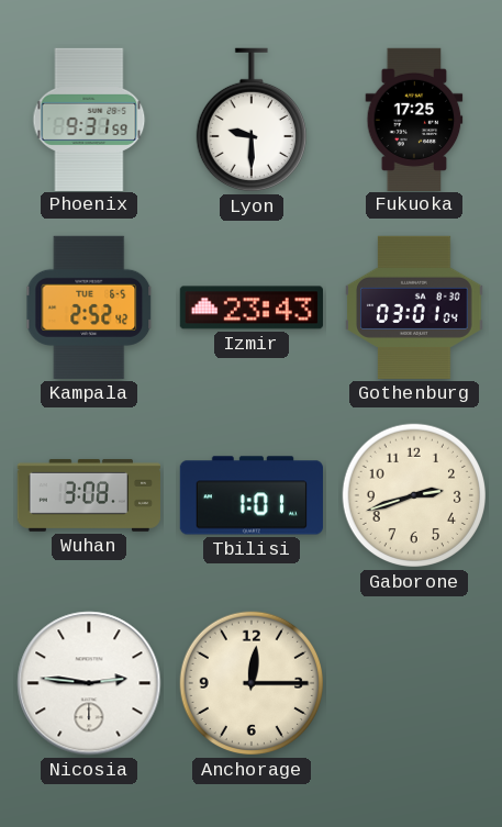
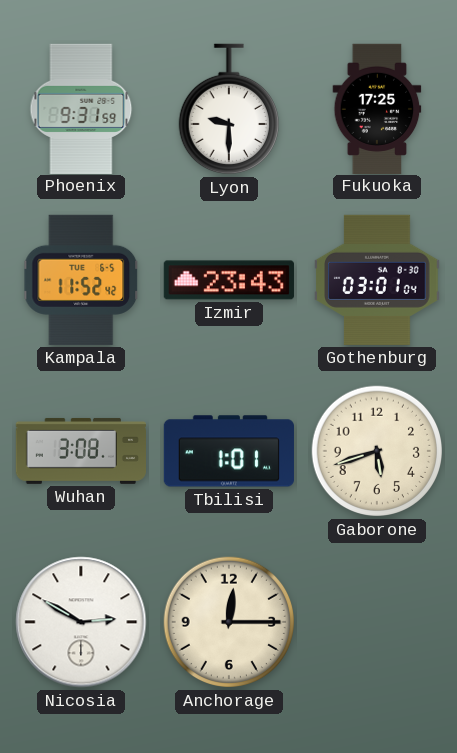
Kampala: 2:52 -> 11:52
Gaborone: 2:42 -> 5:42
Nicosia: 2:46 -> 2:50
